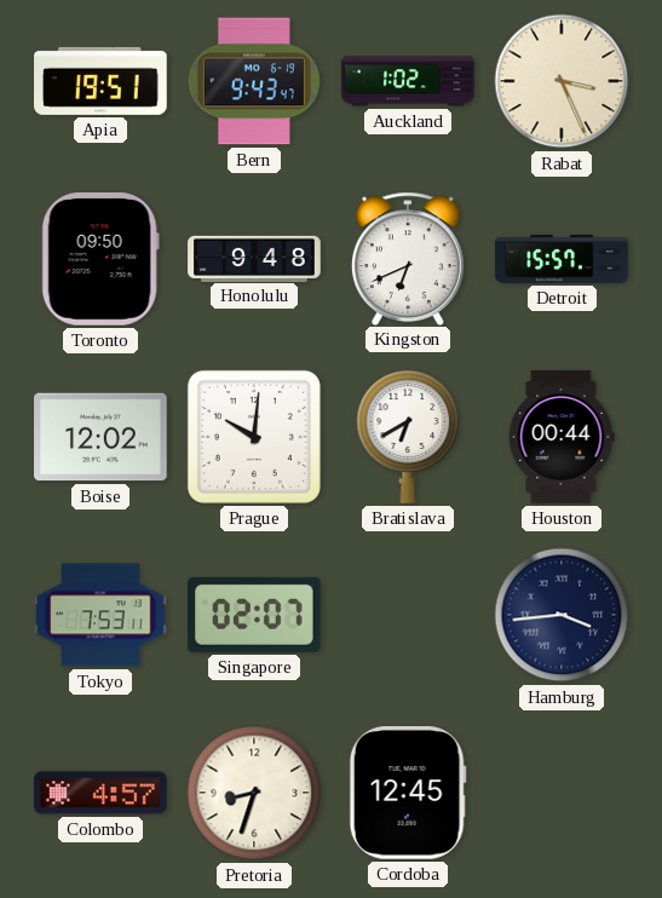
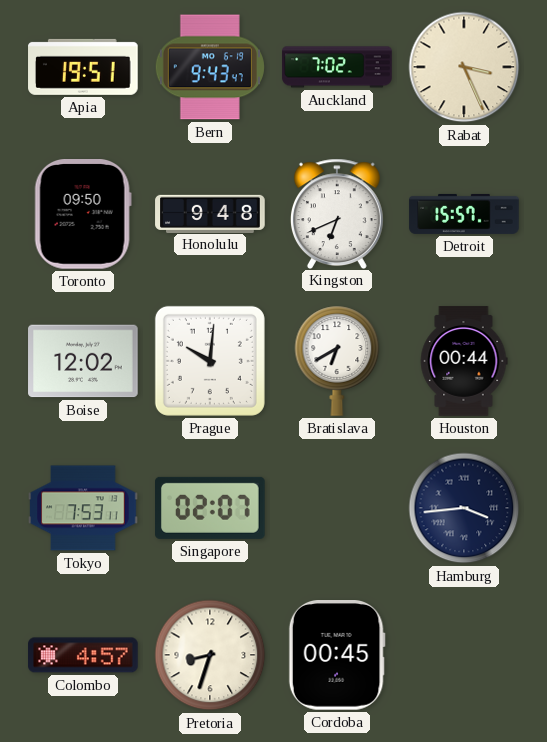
Auckland: 1:02 -> 7:02
Cordoba: 12:45 -> 00:45
